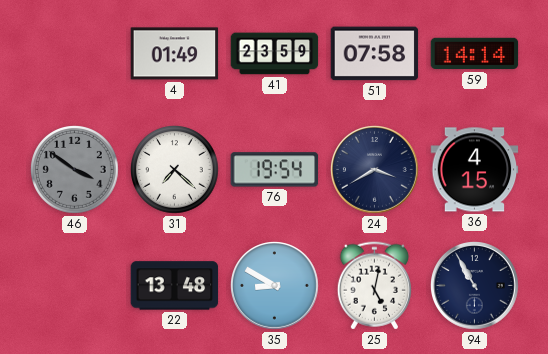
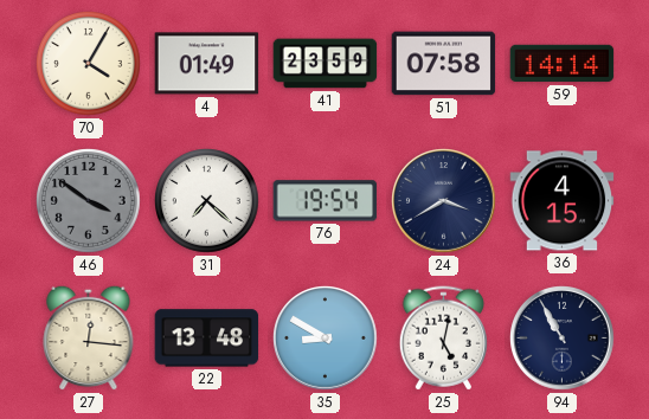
70: none -> 4:05
27: none -> 12:16
